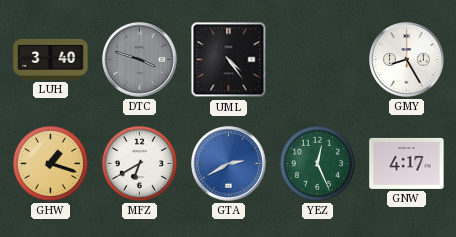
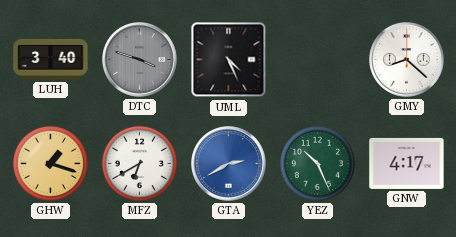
UML: 4:24 -> 4:26
GMY: 8:25 -> 8:22
YEZ: 12:26 -> 10:26
